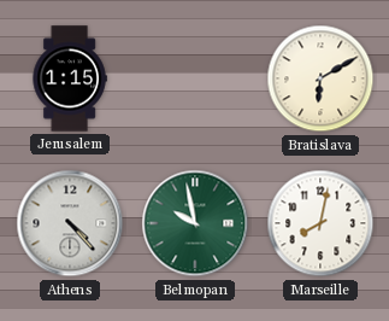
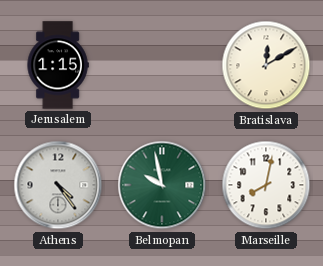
Bratislava: 6:10 -> 12:10
Athens: 4:23 -> 4:24
